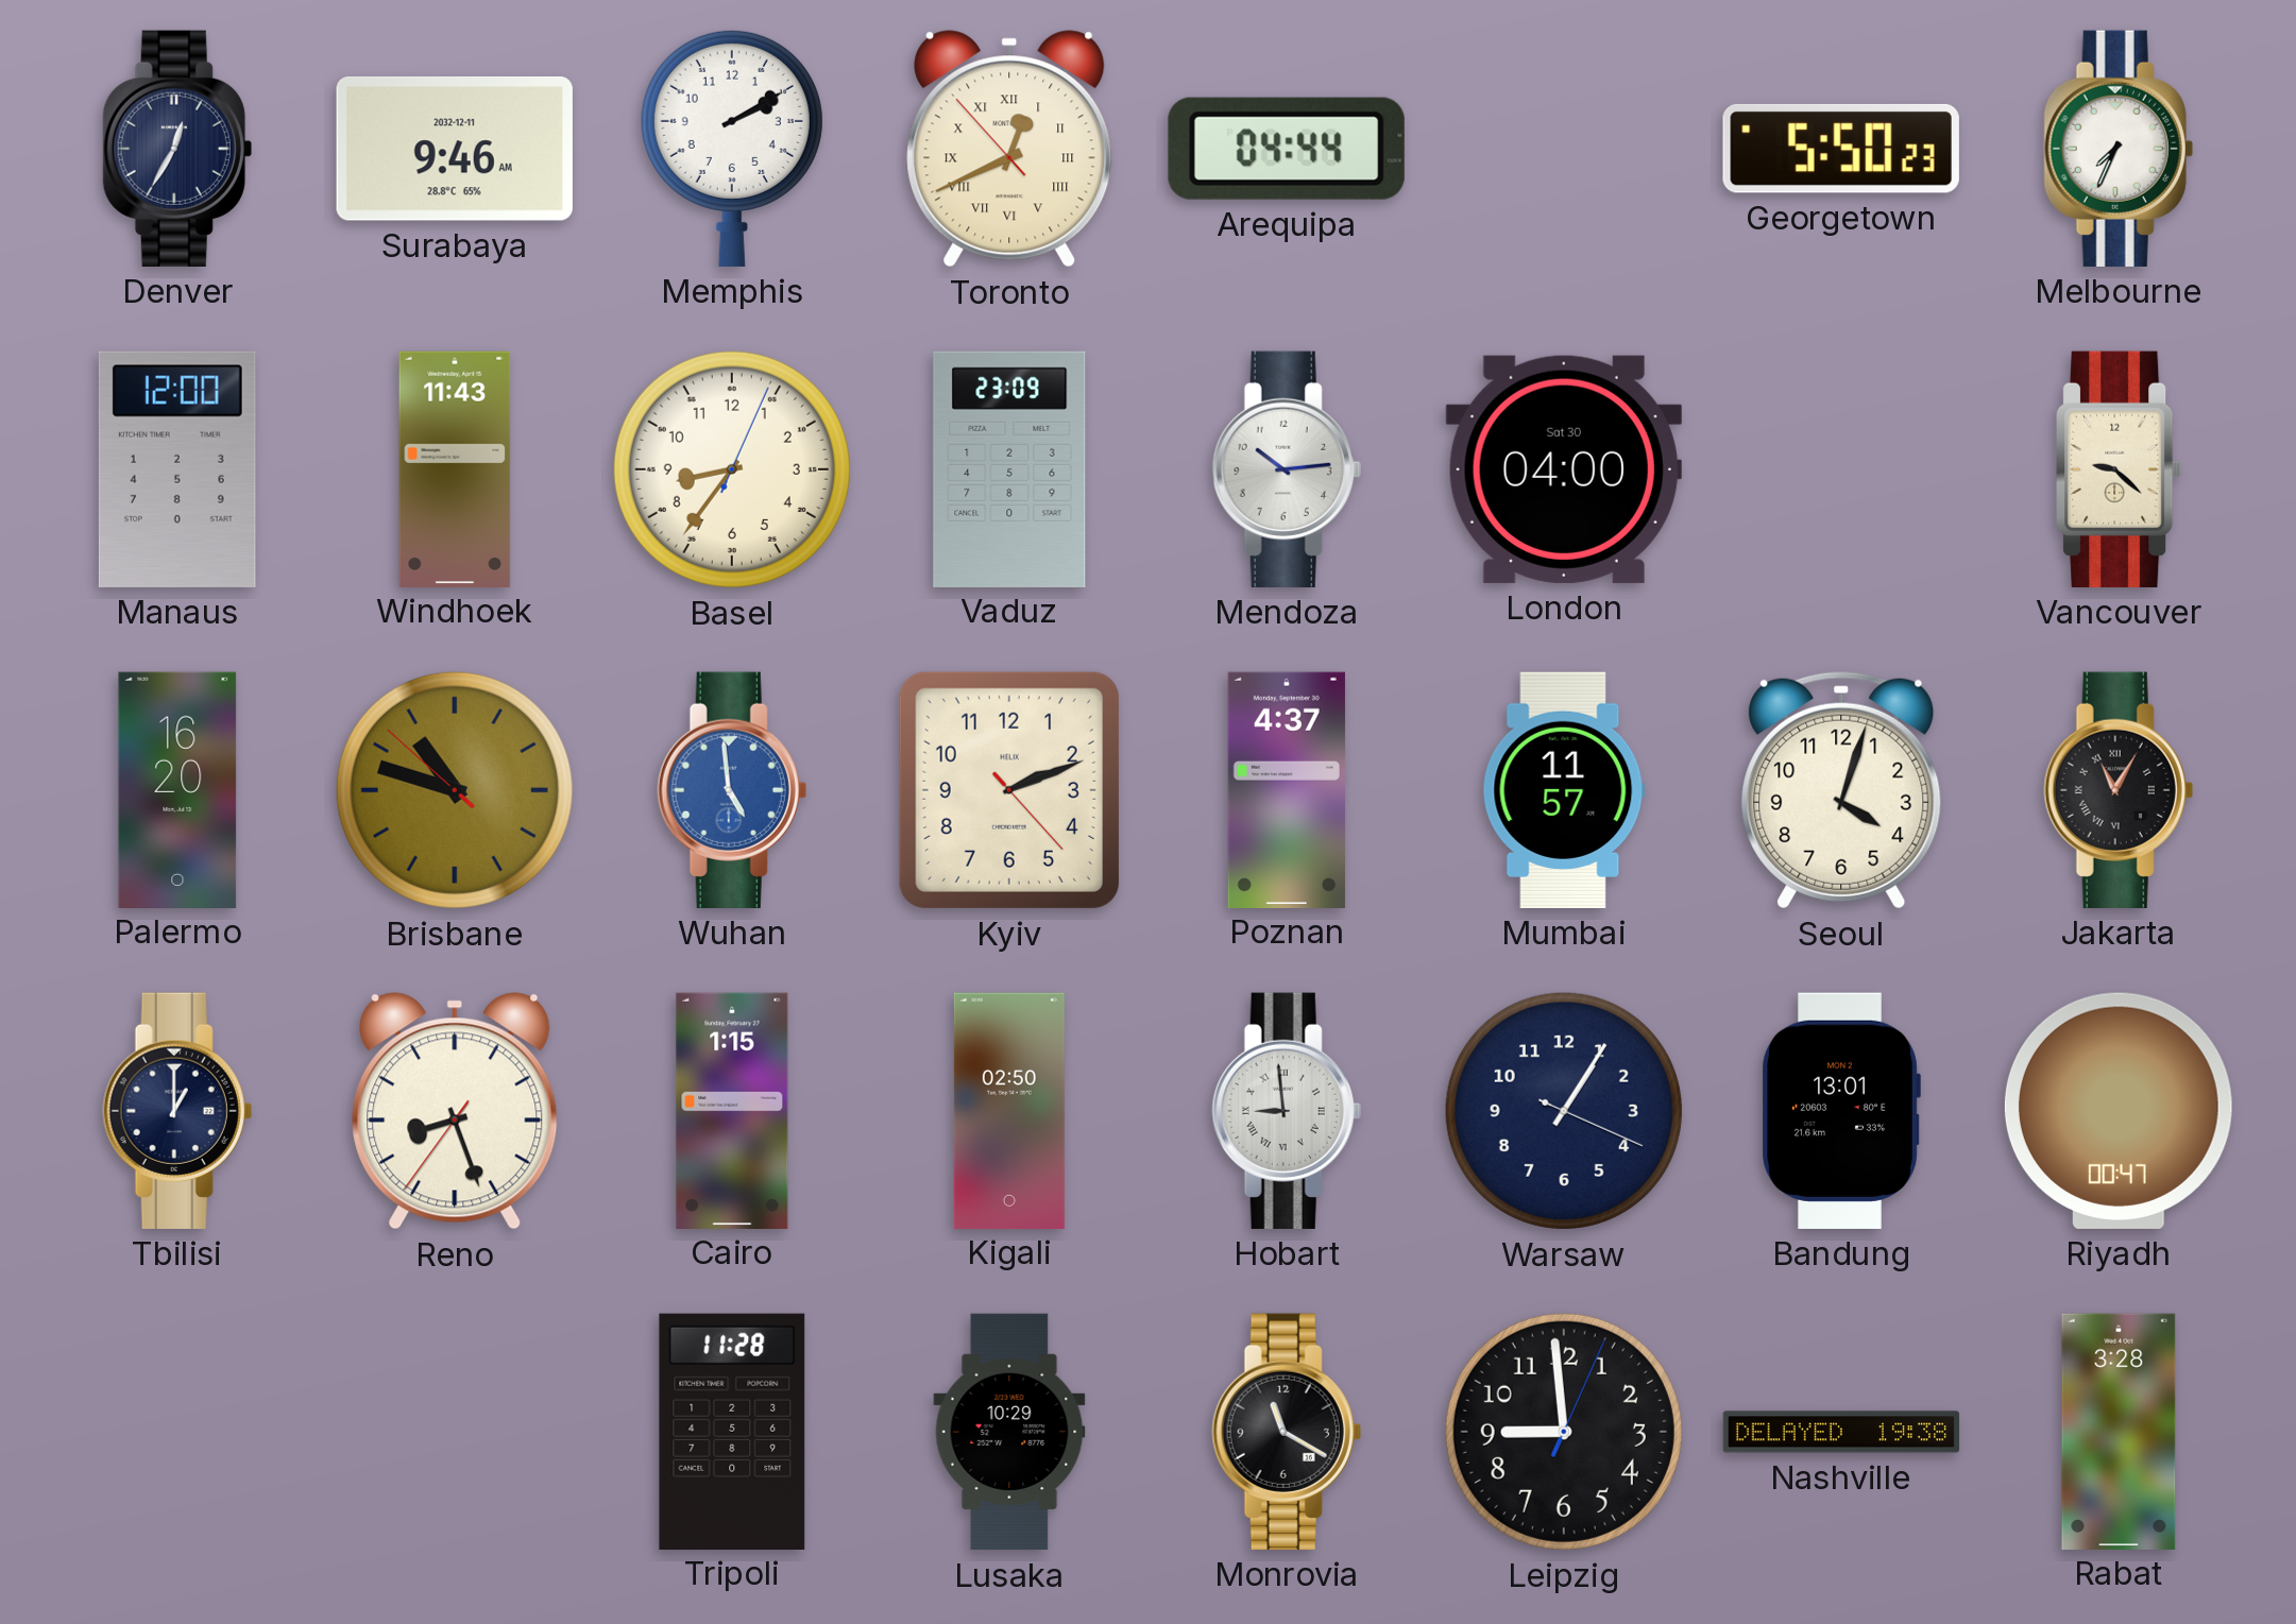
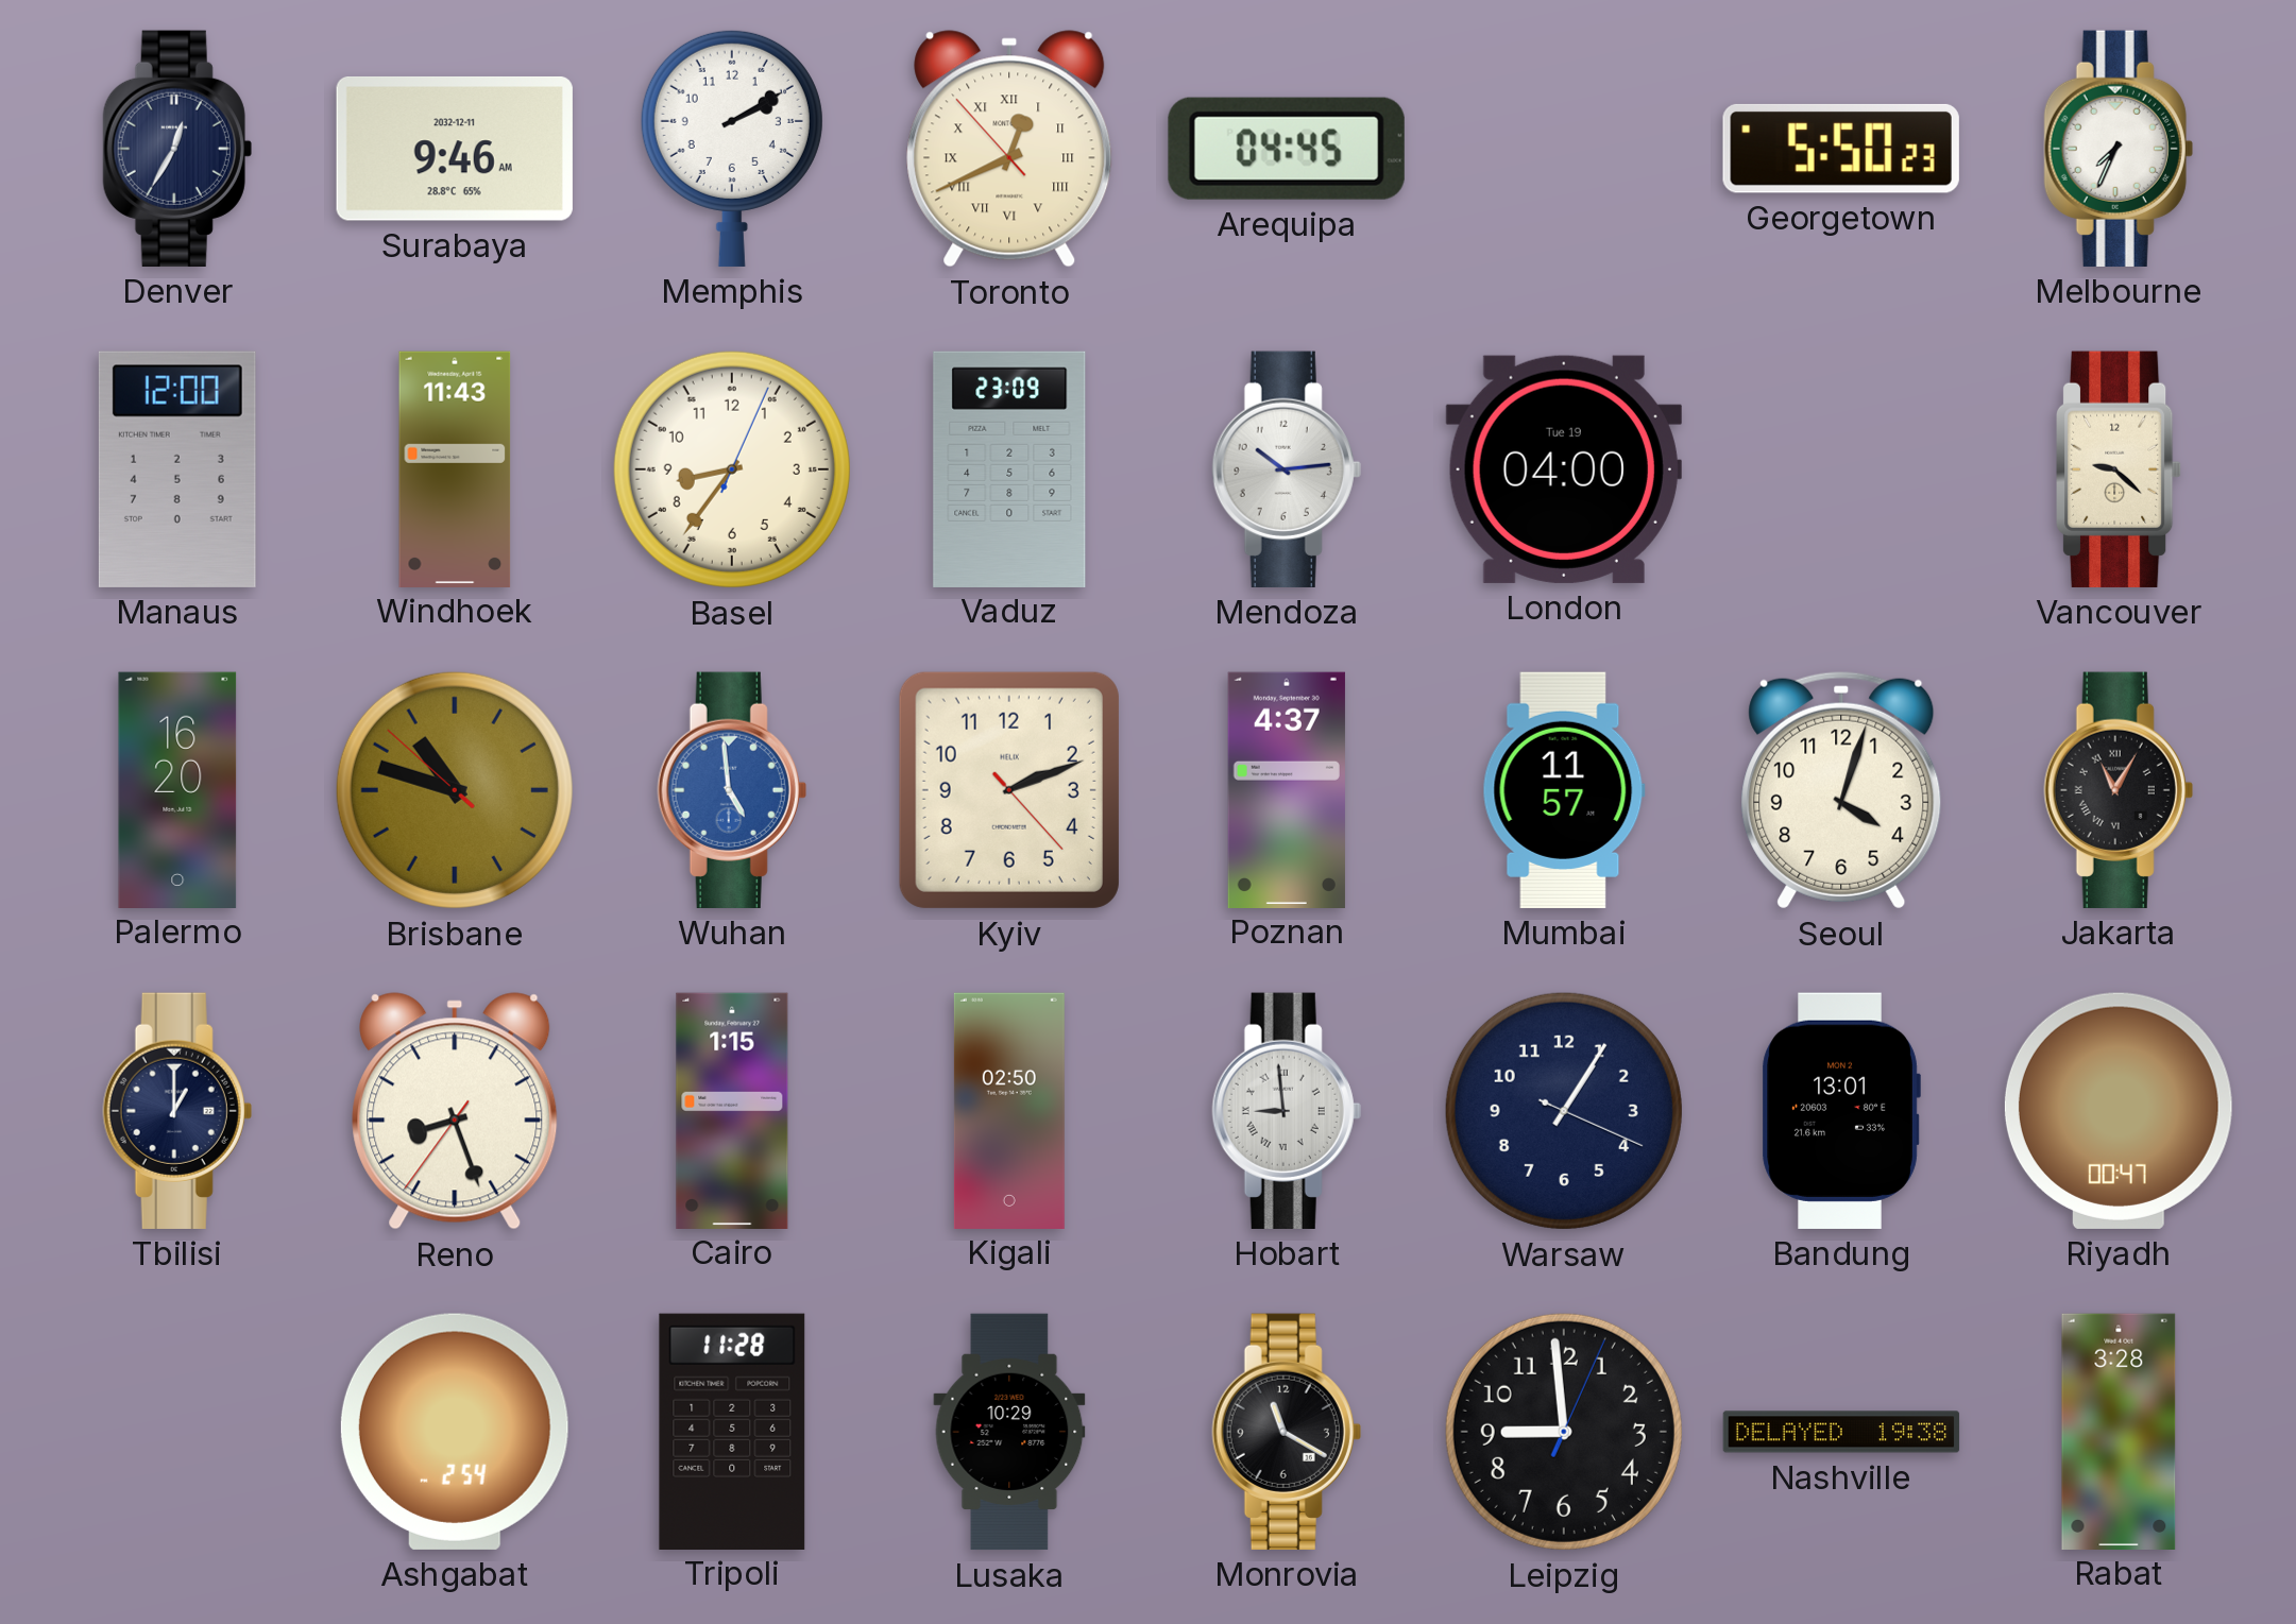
Arequipa: 04:44 -> 04:45
London date: Sat 30 -> Tue 19
Ashgabat: none -> 2:54
